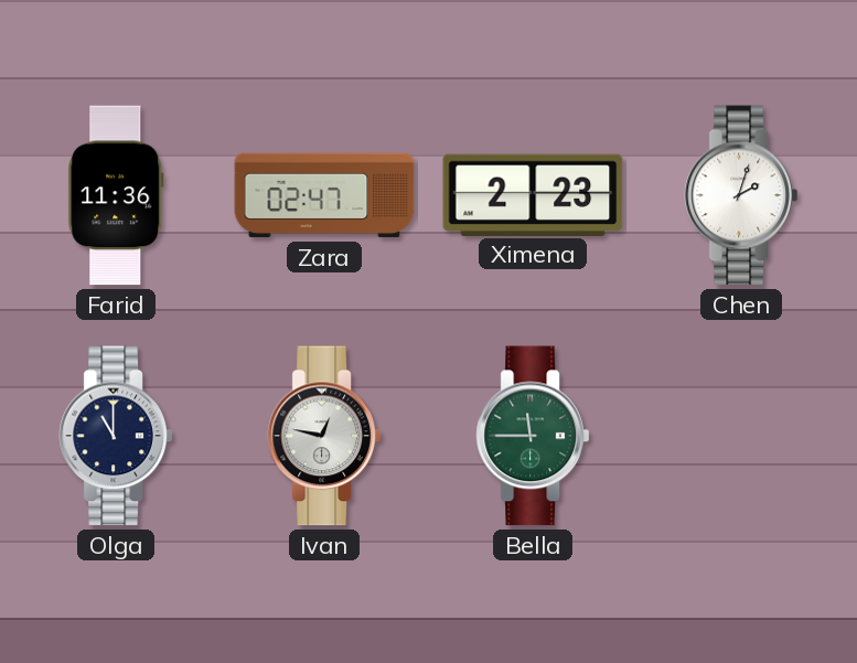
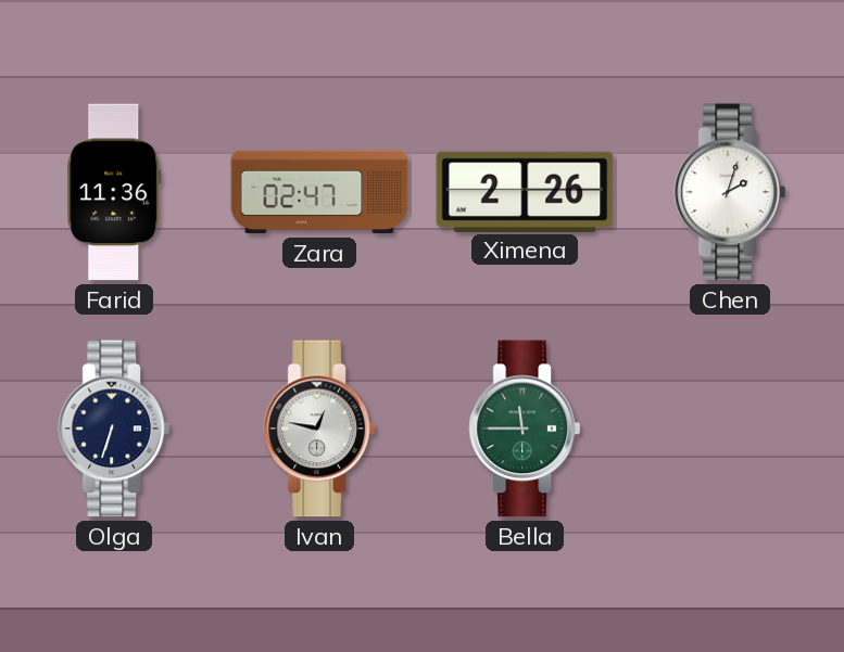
Ximena: 2:23 -> 2:26
Olga: 11:00 -> 6:33
